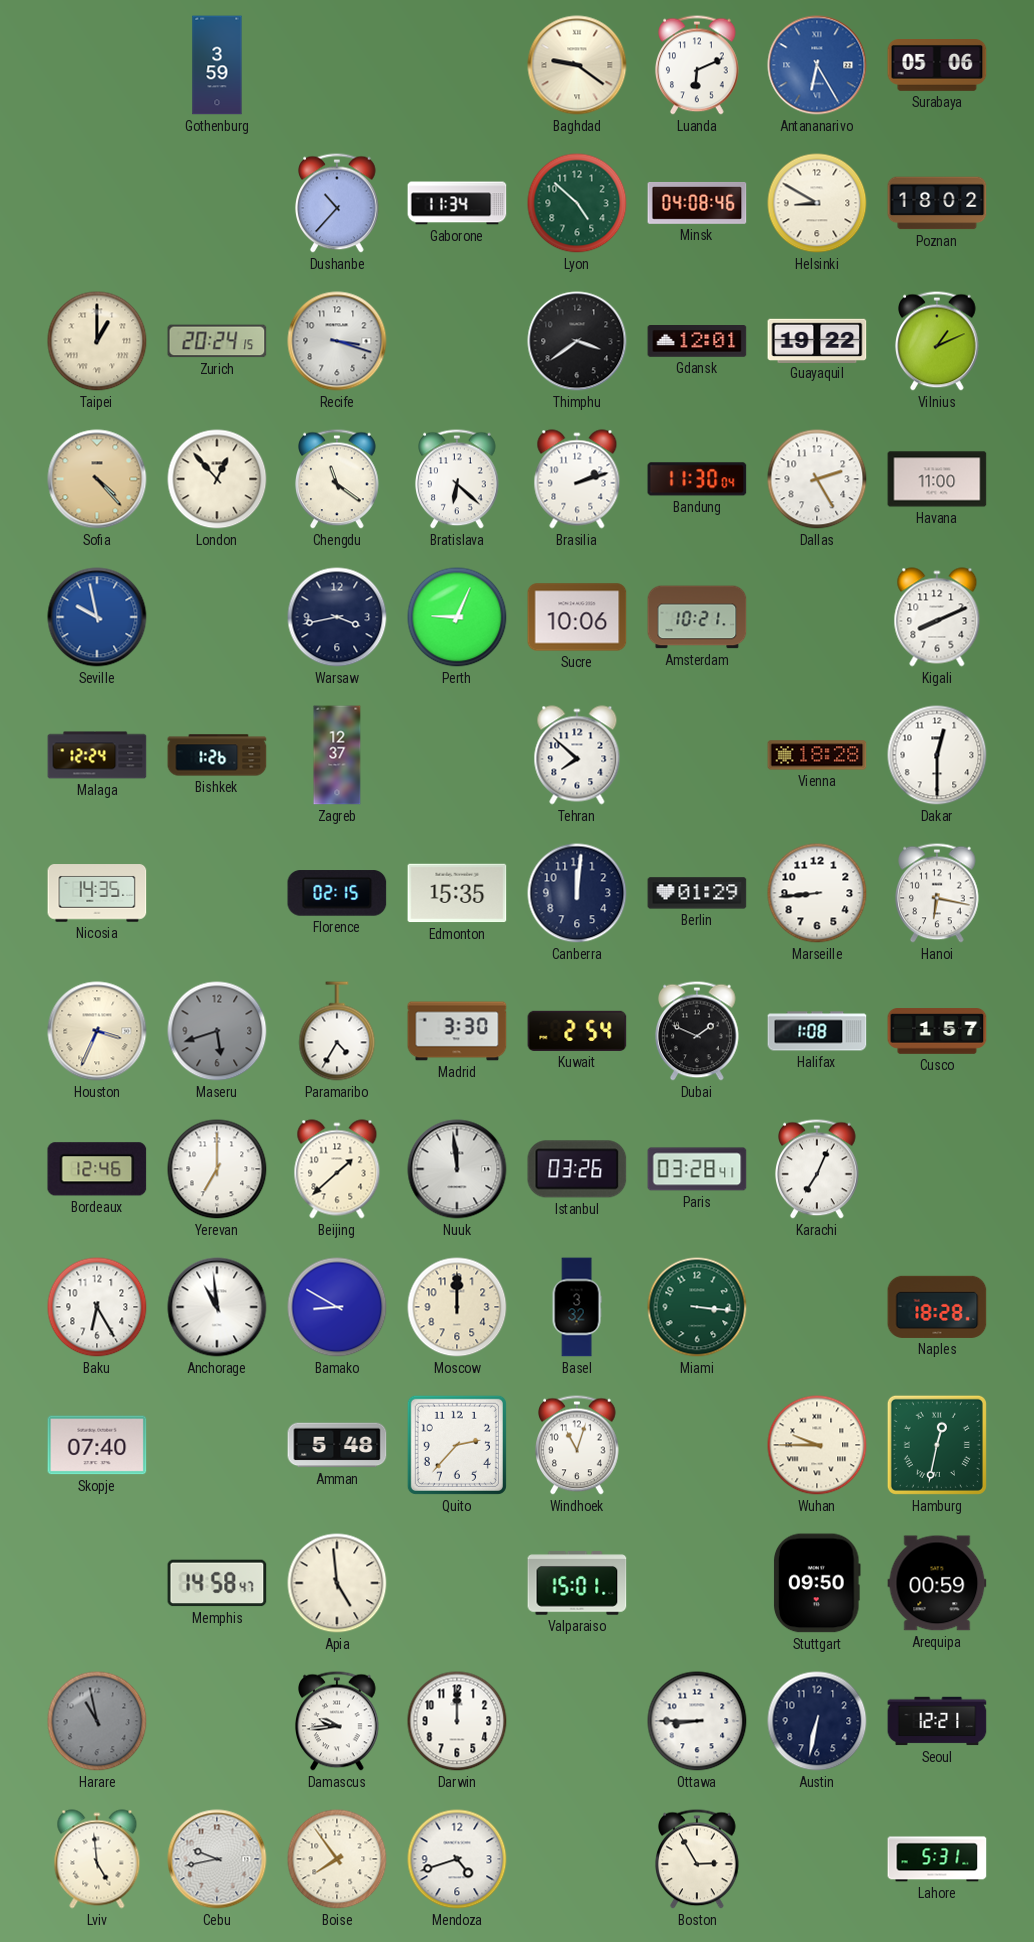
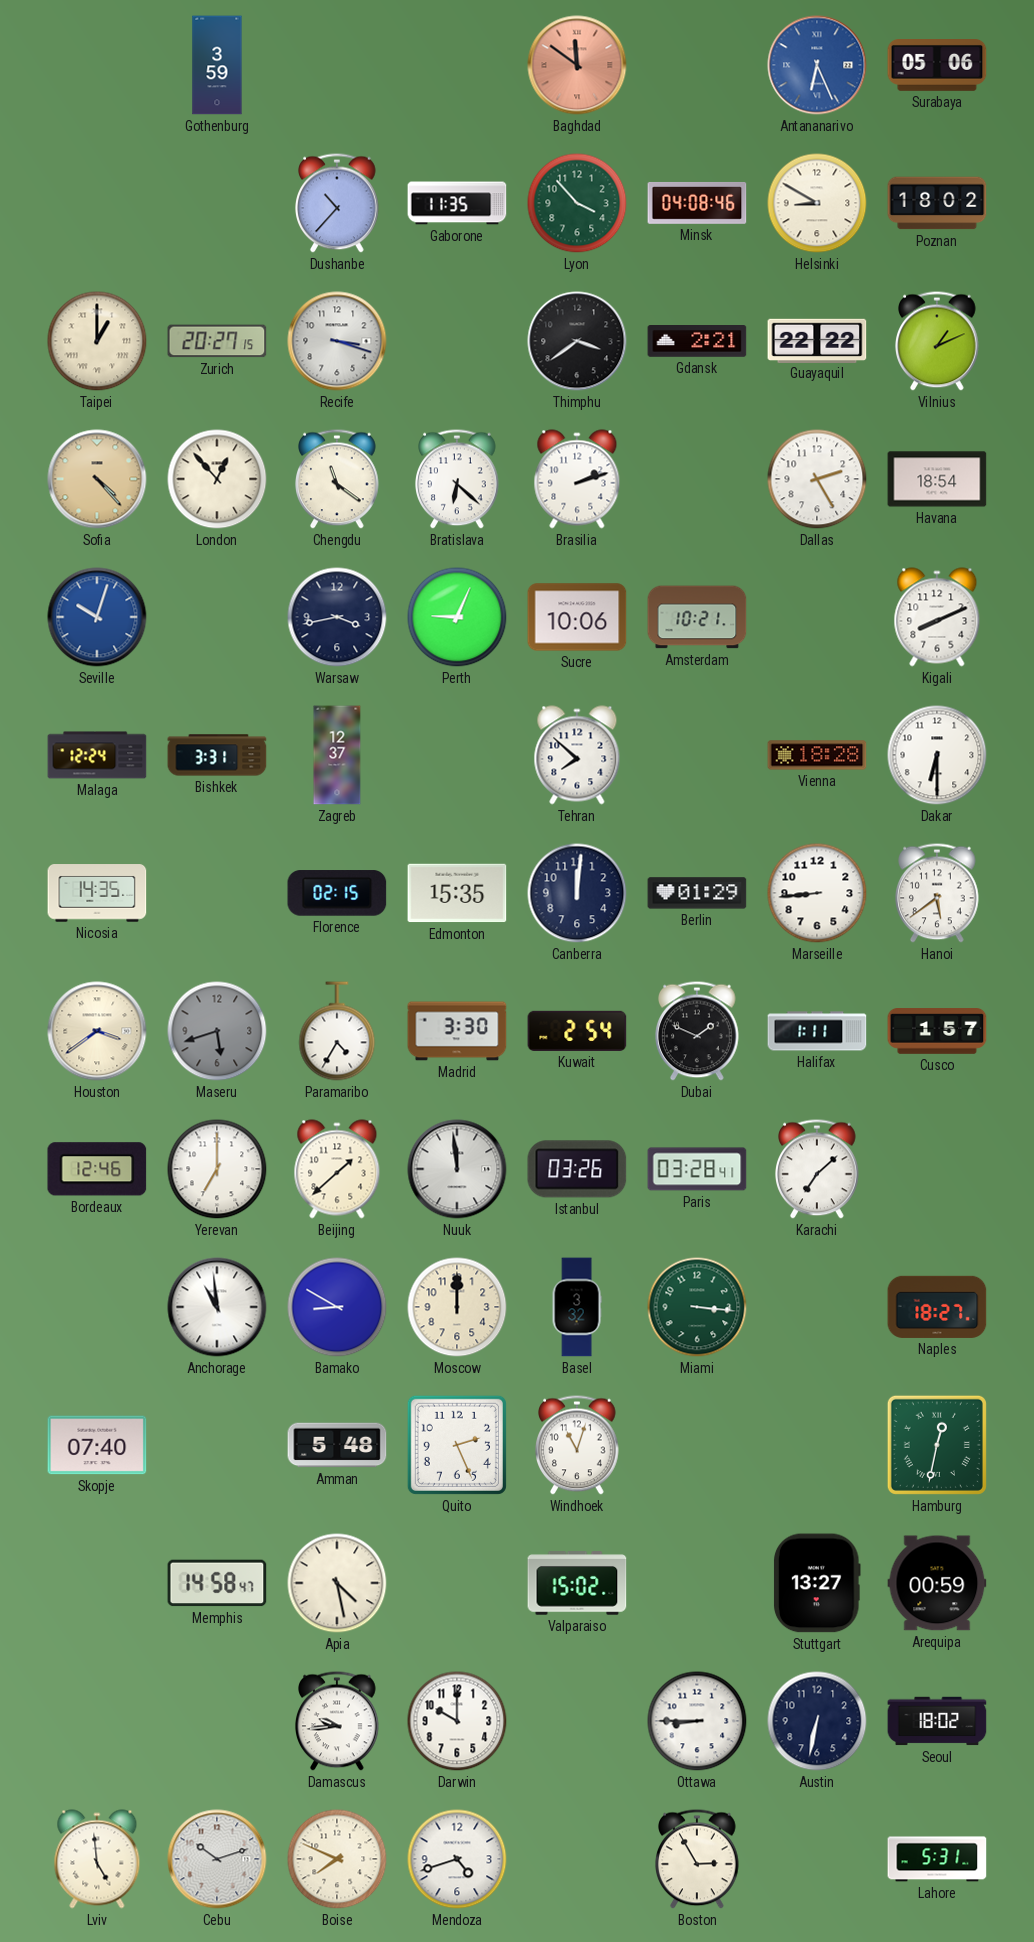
Baghdad: 9:21 -> 11:51
Baghdad dial: cream -> salmon
Luanda: 6:11 -> none
Antananarivo: 6:25 -> 6:26
Gaborone: 11:34 -> 11:35
Lyon: 4:52 -> 3:53
Zurich: 20:24 -> 20:27
Gdansk: 12:01 -> 2:21
Guayaquil: 19:22 -> 22:22
Bandung: 11:30 -> none
Havana: 11:00 -> 18:54
Seville: 9:58 -> 10:03
Bishkek: 1:26 -> 3:31
Dakar: 12:30 -> 6:30
Hanoi: 6:17 -> 5:39
Houston: 3:34 -> 3:39
Halifax: 1:08 -> 1:11
Karachi: 7:04 -> 7:08
Baku: 6:25 -> none
Naples: 18:28 -> 18:27
Quito: 2:37 -> 2:26
Wuhan: 9:45 -> none
Apia: 4:59 -> 4:28
Valparaiso: 15:01 -> 15:02
Stuttgart: 09:50 -> 13:27
Harare: 10:58 -> none
Darwin: 12:00 -> 10:00
Seoul: 12:21 -> 18:02
Cebu: 9:43 -> 10:12
Boise: 7:54 -> 7:49
